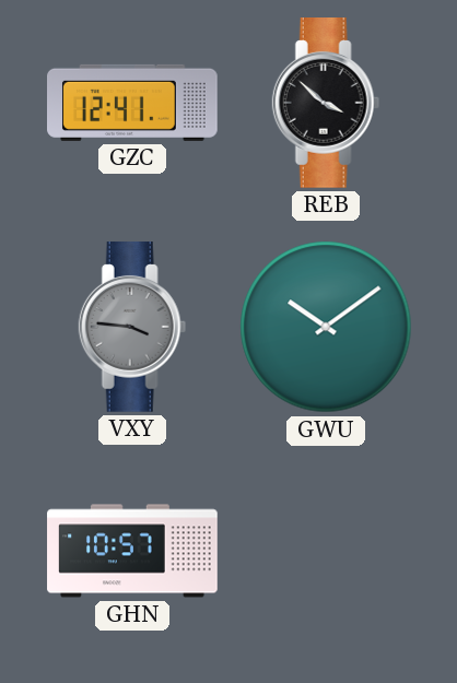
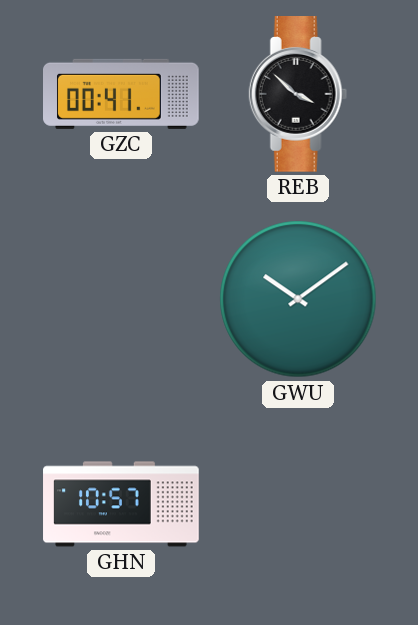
GZC: 12:41 -> 00:41
VXY: 3:46 -> none
